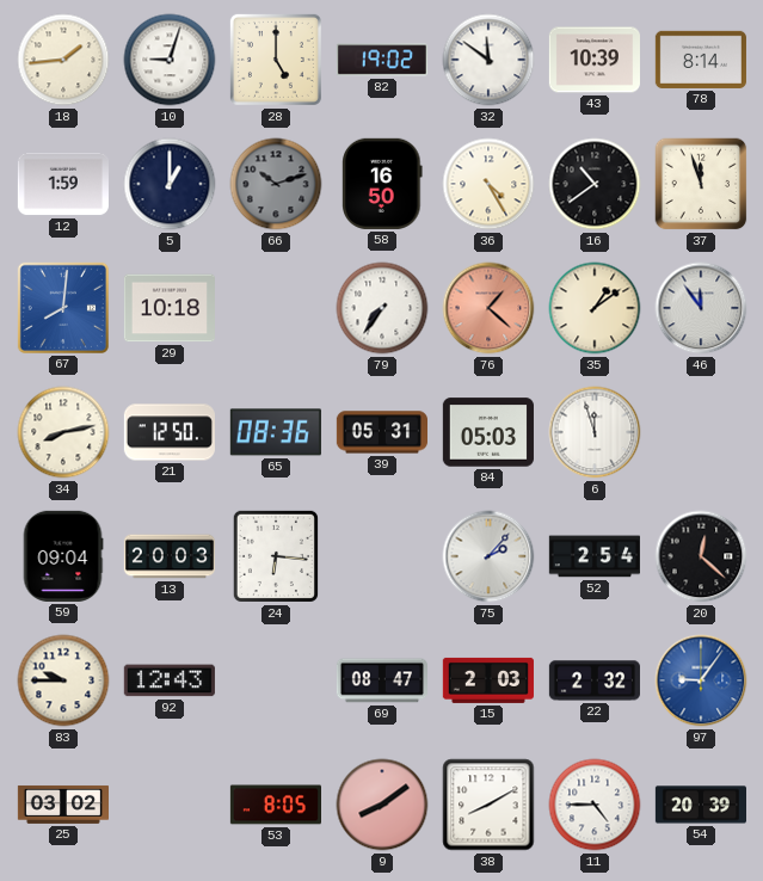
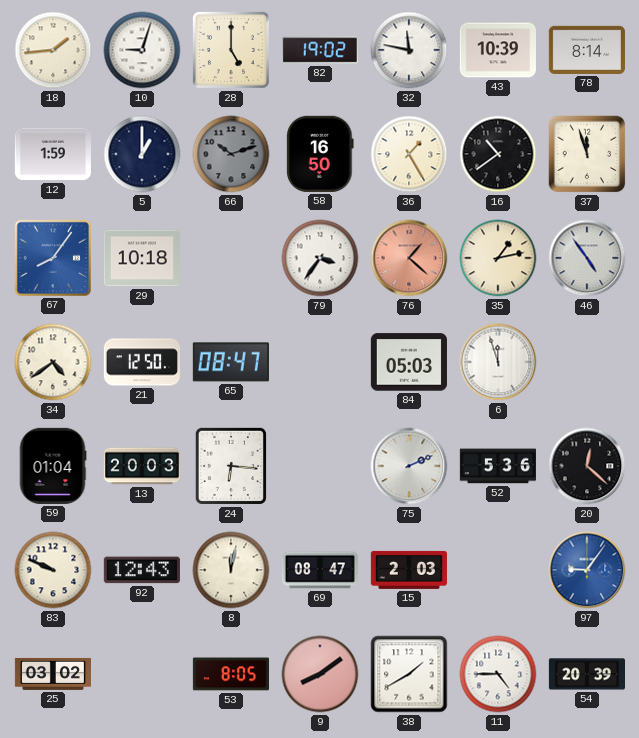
32: 11:51 -> 11:47
36: 4:25 -> 1:25
67: 8:01 -> 8:06
79: 7:36 -> 3:36
35: 1:09 -> 1:13
46: 11:54 -> 4:54
34: 8:13 -> 4:39
65: 08:36 -> 08:47
39: 05:31 -> none
59: 09:04 -> 01:04
75: 2:07 -> 2:11
52: 2:54 -> 5:36
83: 9:45 -> 9:49
8: none -> 12:02
22: 2:32 -> none
38: 8:10 -> 1:40
